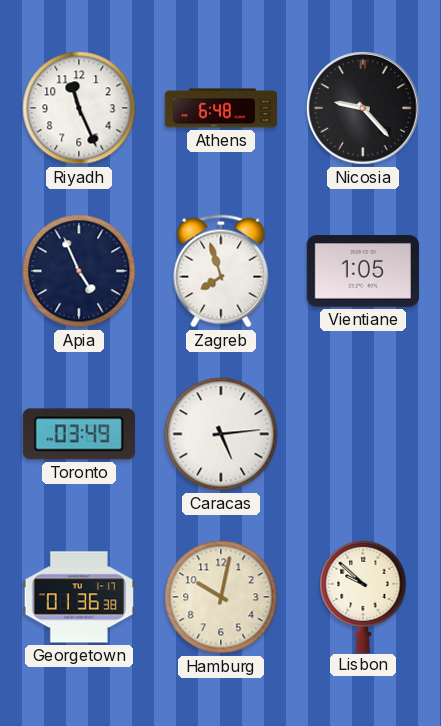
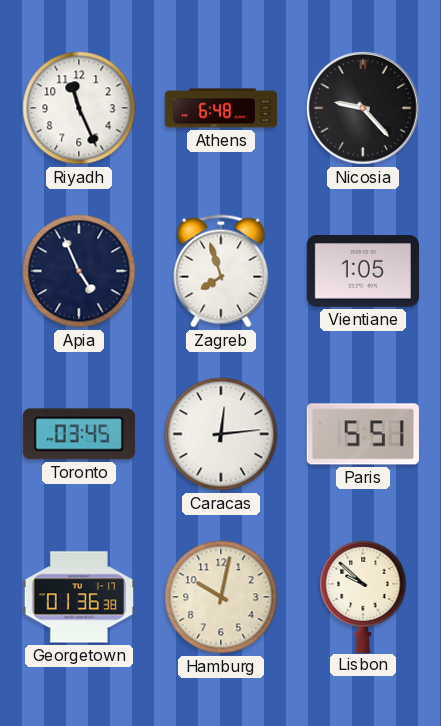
Toronto: 03:49 -> 03:45
Caracas: 5:14 -> 12:14
Paris: none -> 5:51
